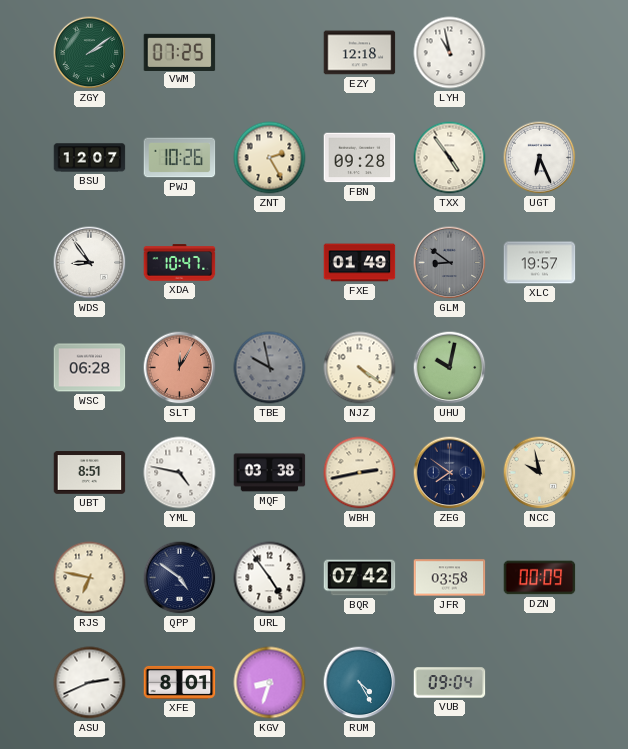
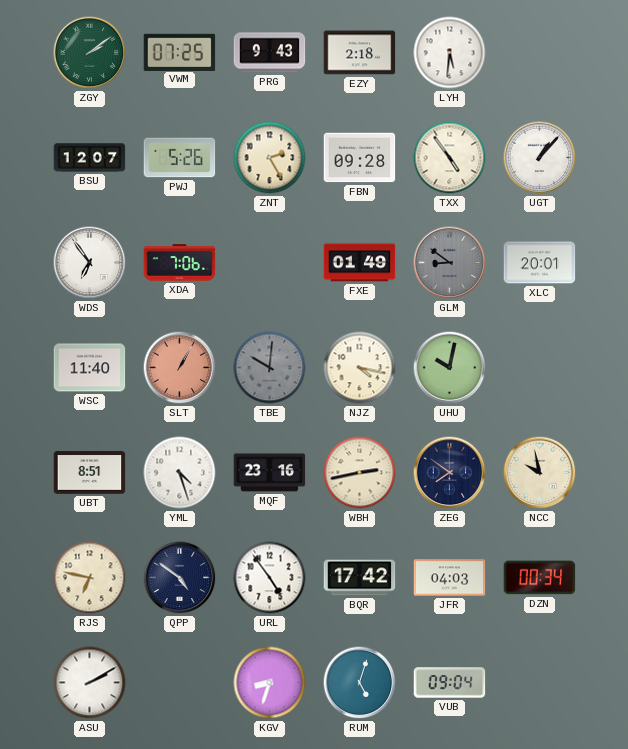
PRG: none -> 9:43
EZY: 12:18 -> 2:18
LYH: 10:58 -> 5:31
PWJ: 10:26 -> 5:26
UGT: 6:26 -> 1:07
WDS: 8:54 -> 6:54
XDA: 10:47 -> 7:06
XLC: 19:57 -> 20:01
WSC: 06:28 -> 11:40
SLT: 12:05 -> 1:05
TBE: 9:58 -> 10:01
NJZ: 4:21 -> 4:17
YML: 4:47 -> 4:27
MQF: 03:38 -> 23:16
BQR: 07:42 -> 17:42
JFR: 03:58 -> 04:03
DZN: 00:09 -> 00:34
ASU: 2:41 -> 2:10
XFE: 8:01 -> none
RUM: 4:25 -> 5:03
